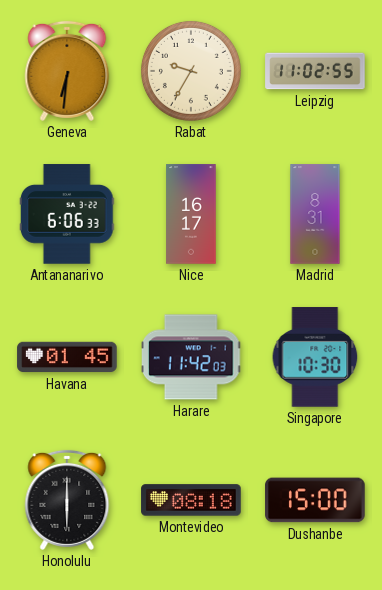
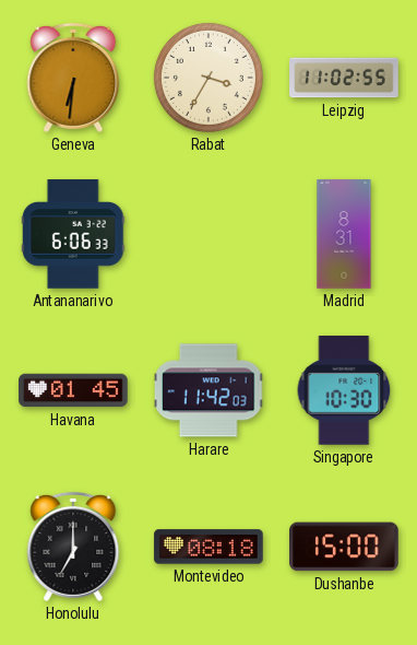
Rabat: 9:35 -> 3:35
Nice: 16:17 -> none
Honolulu: 6:00 -> 7:00
